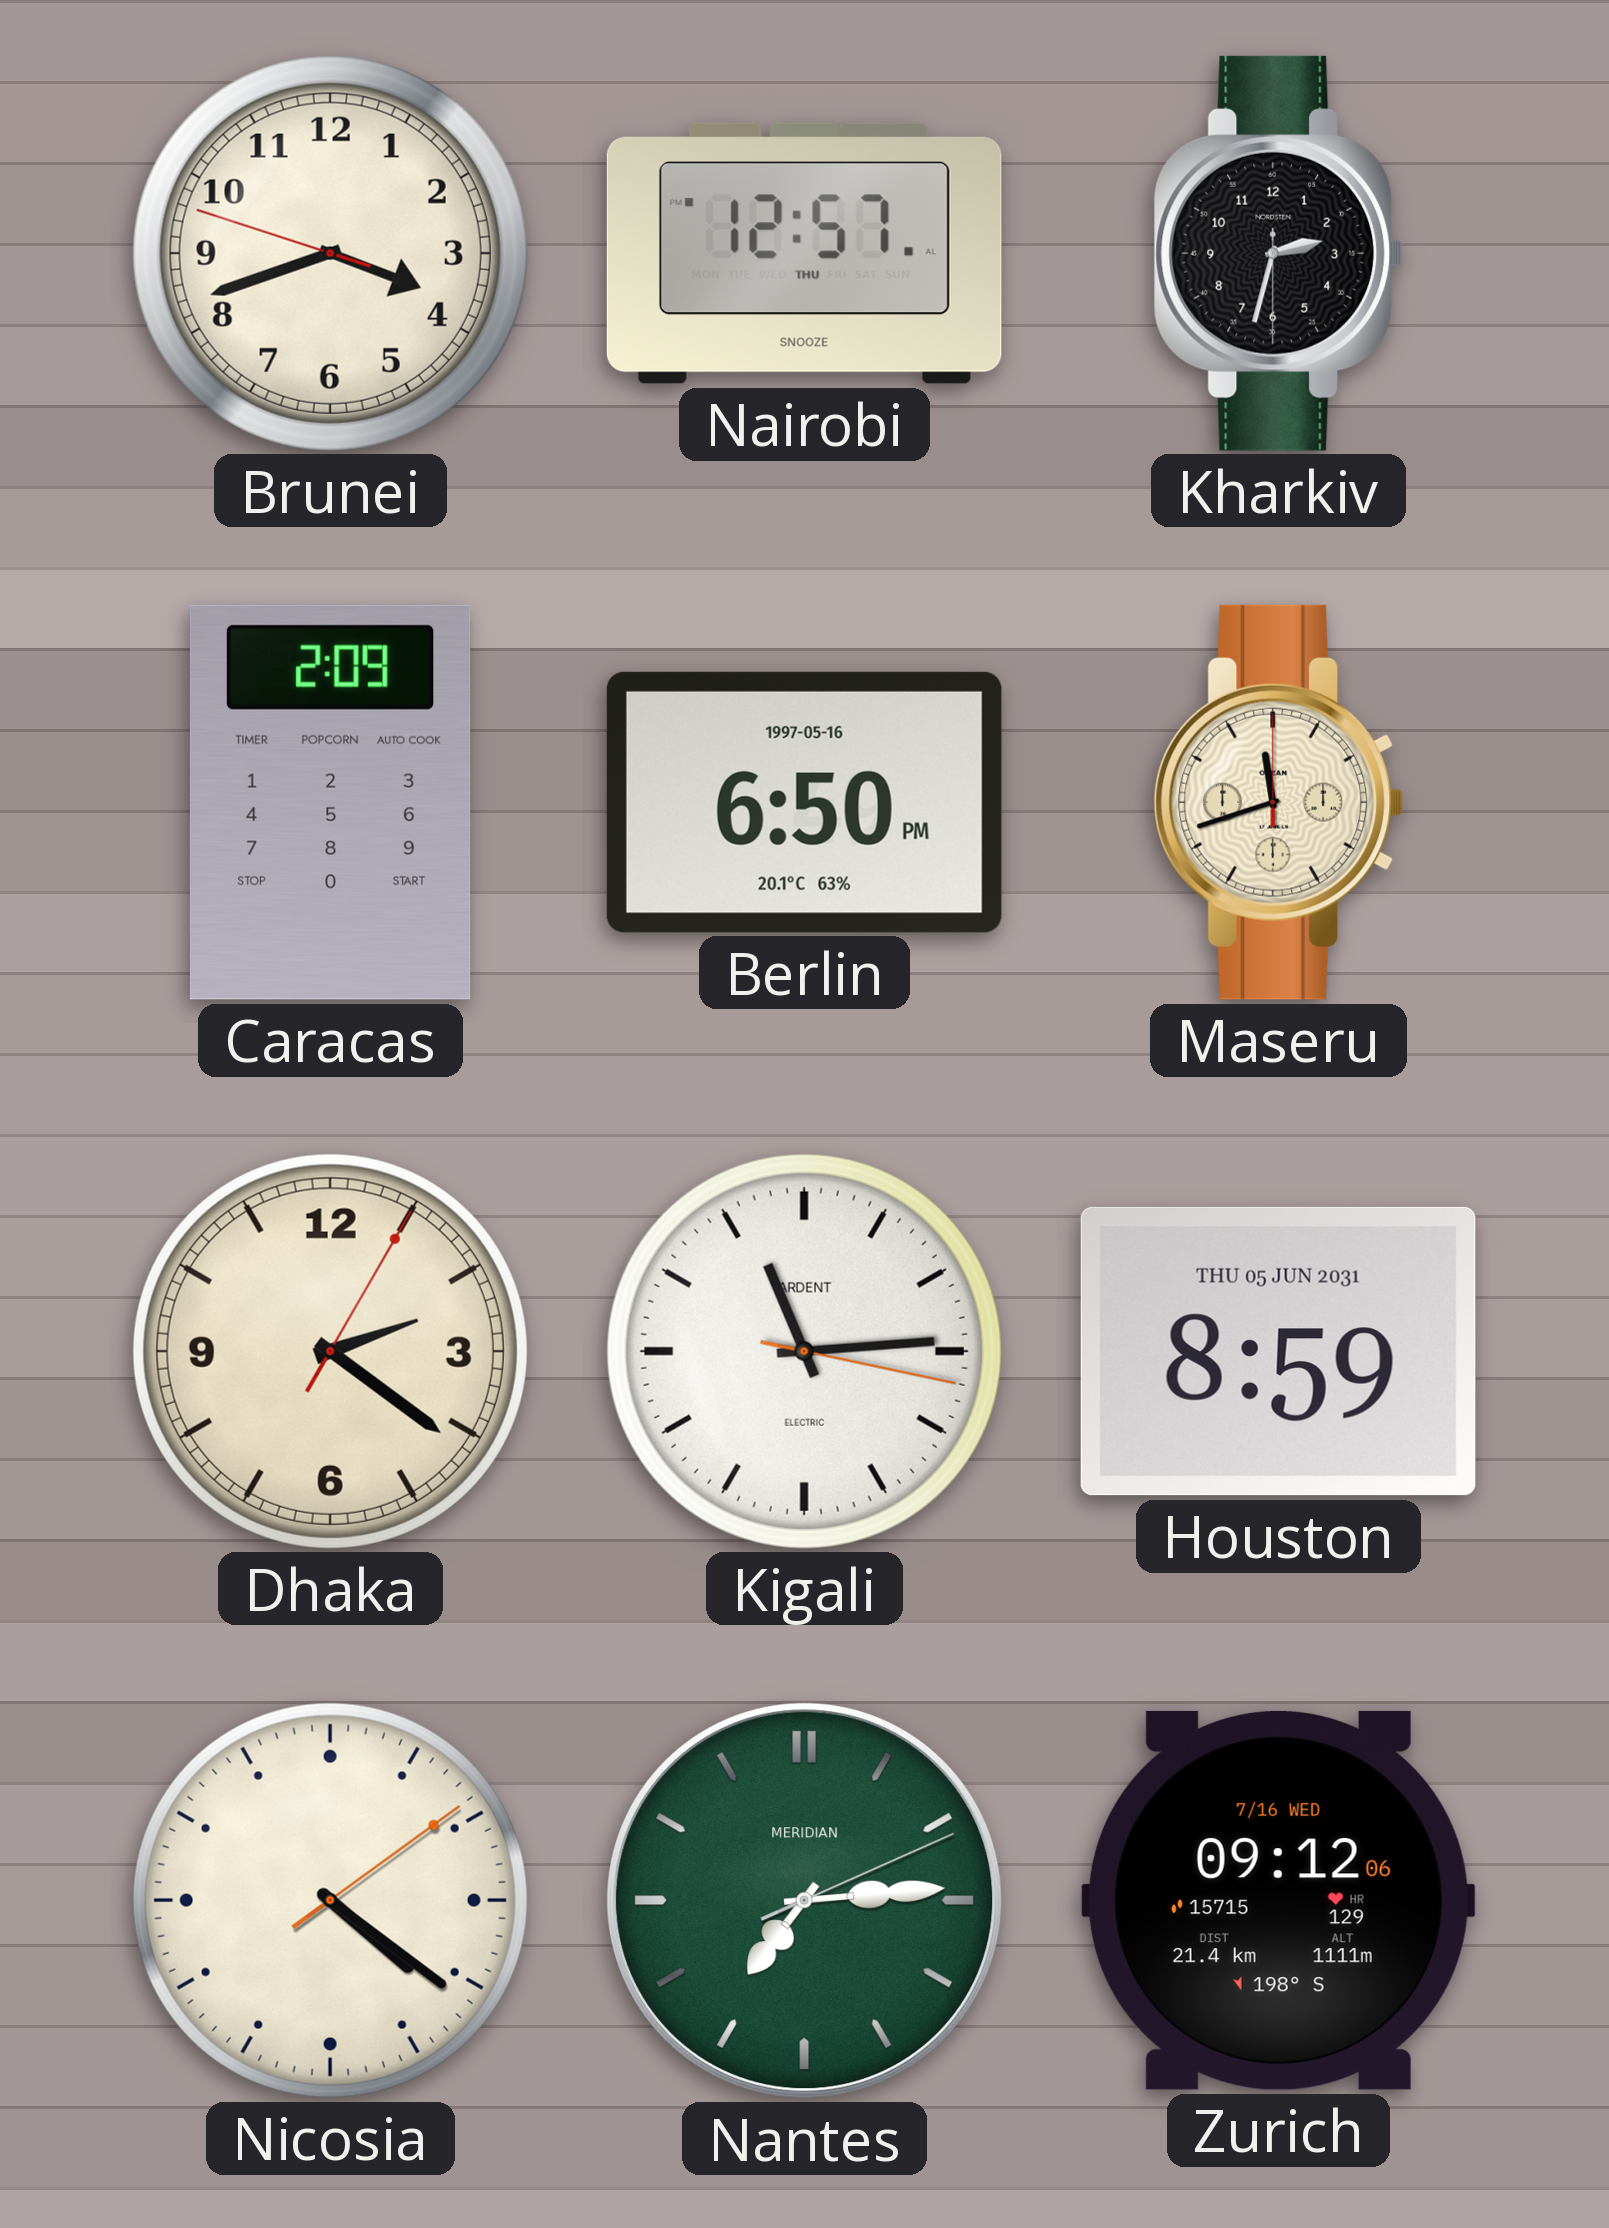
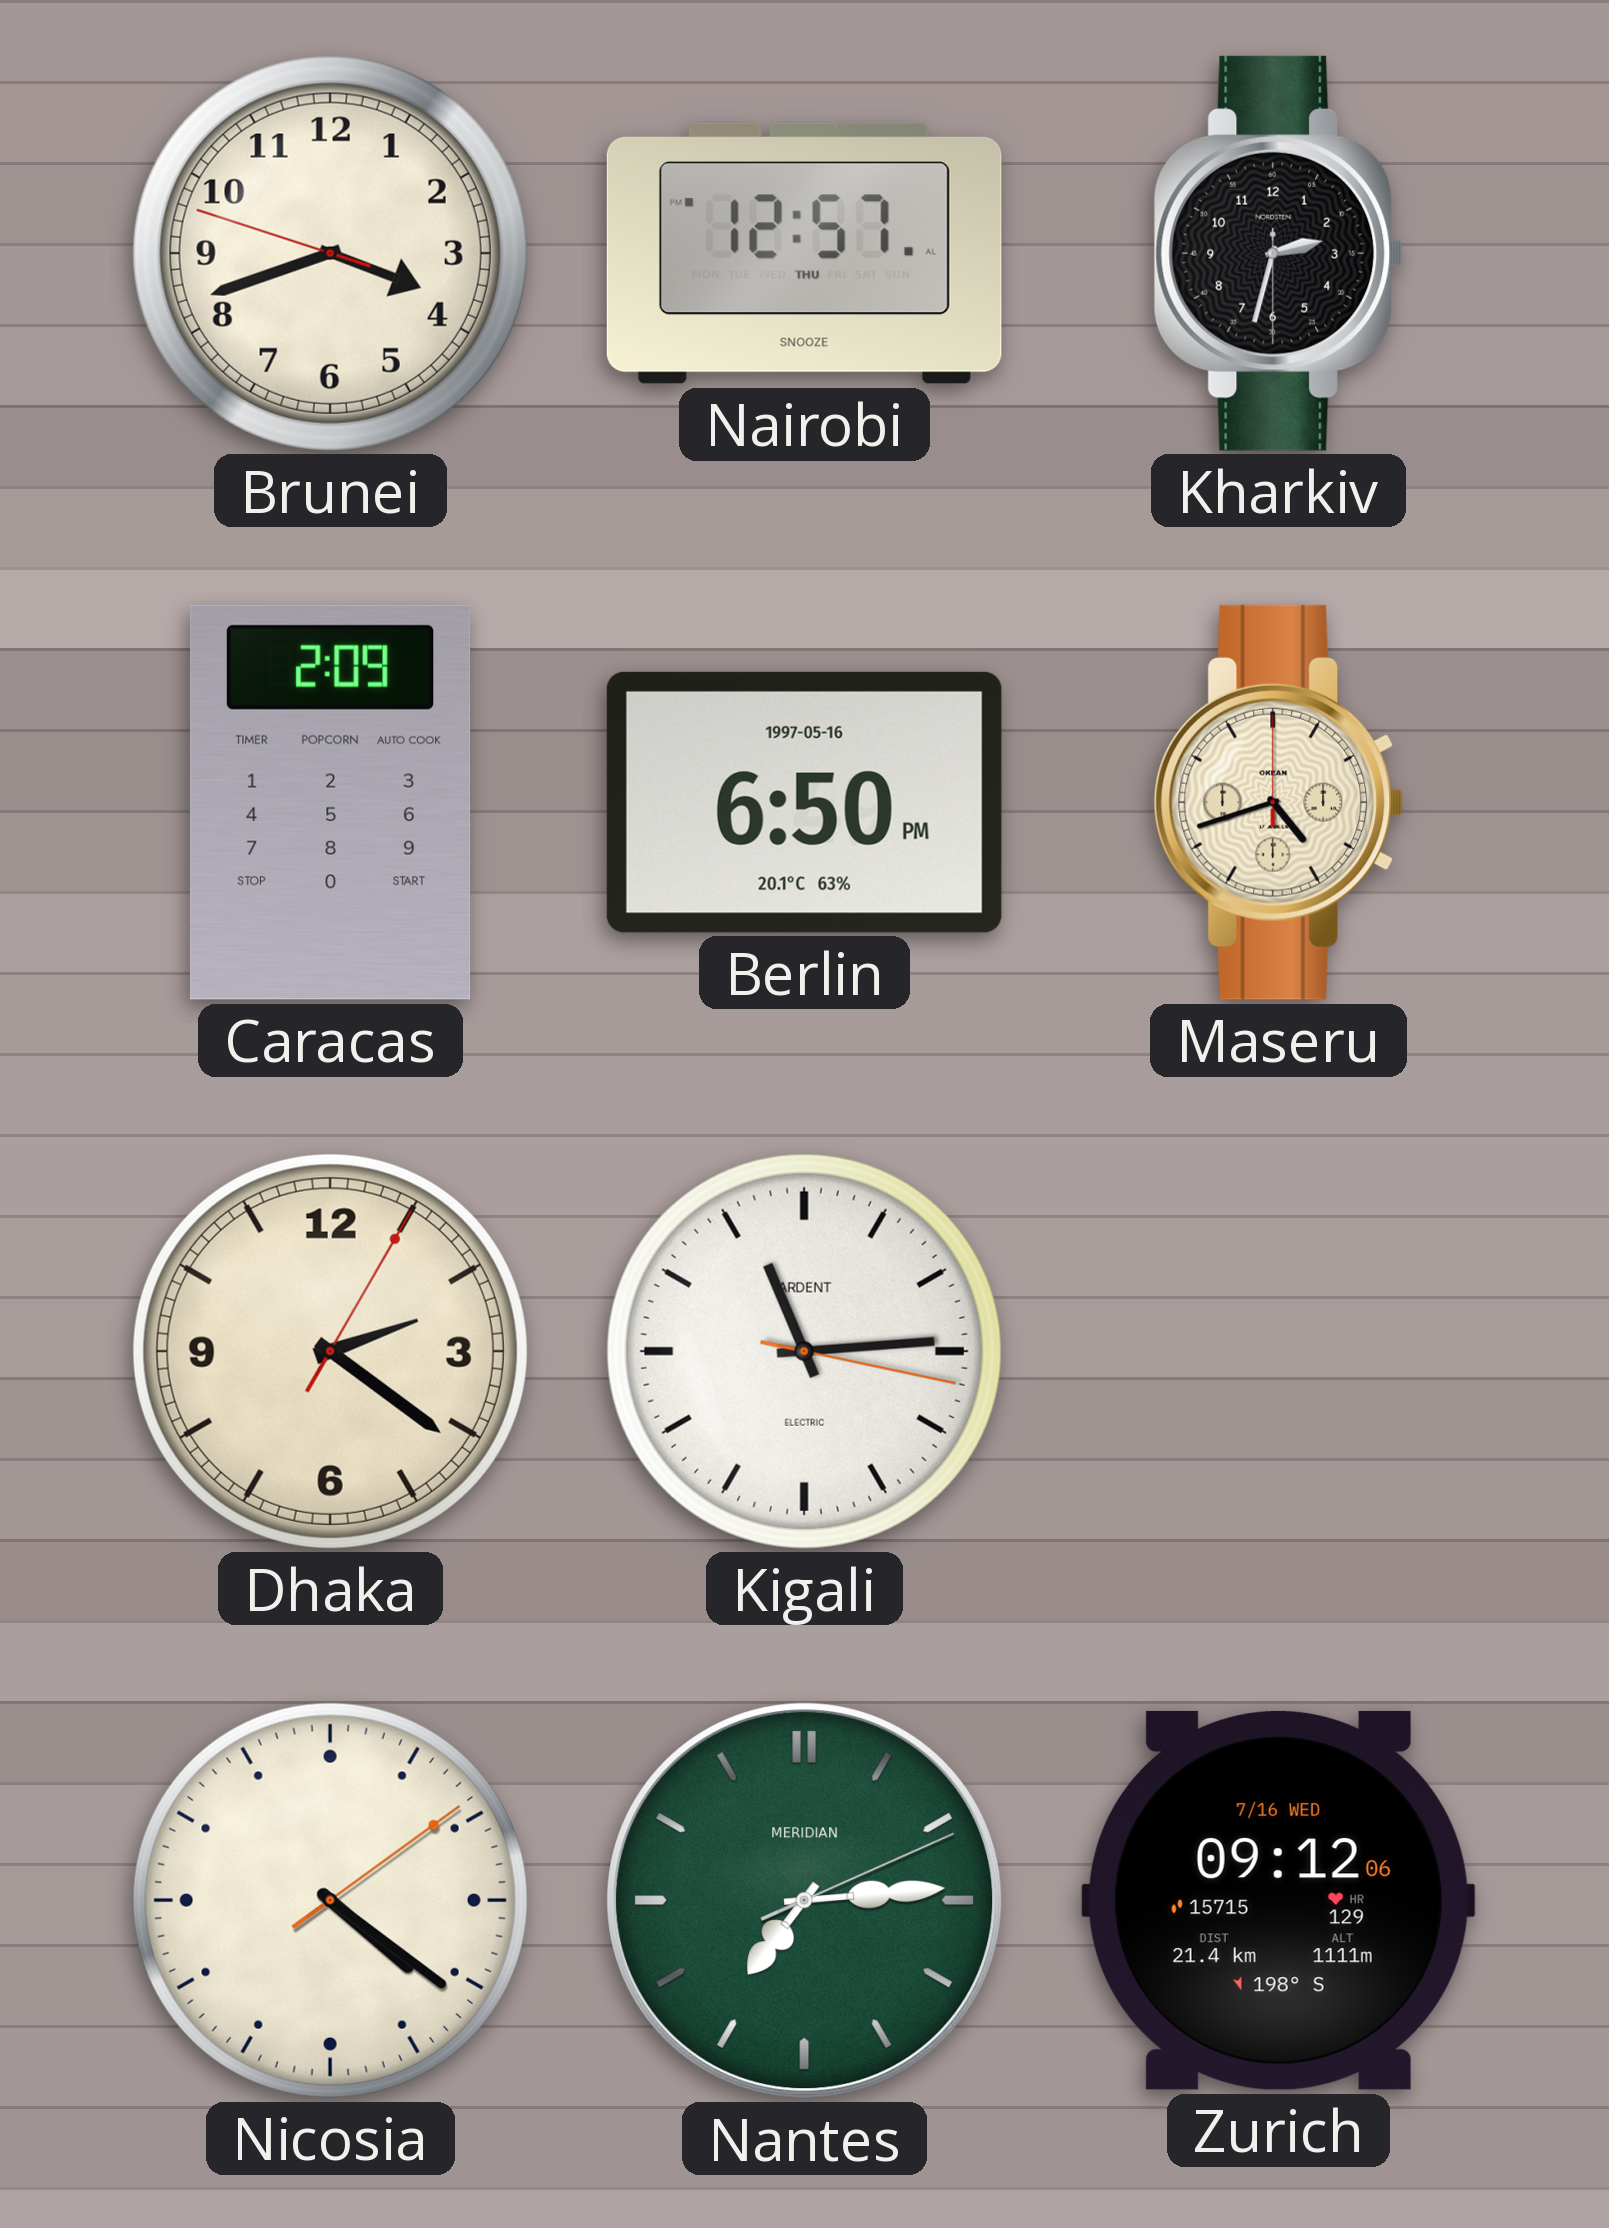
Maseru: 11:42 -> 4:42
Houston: 8:59 -> none
